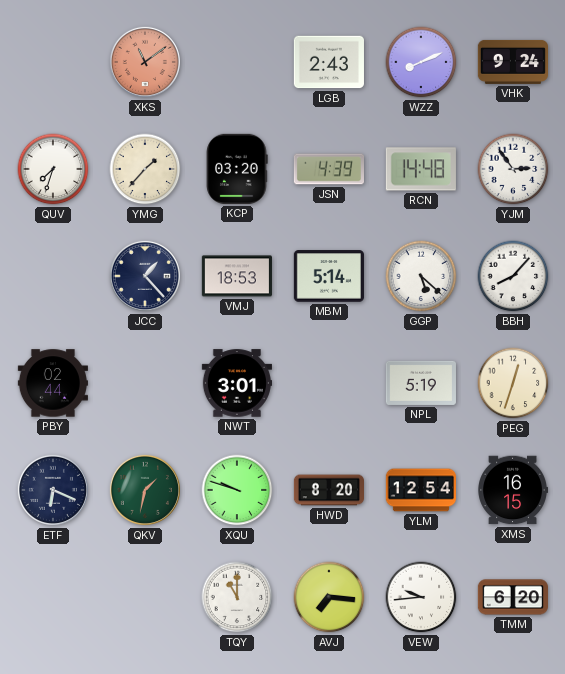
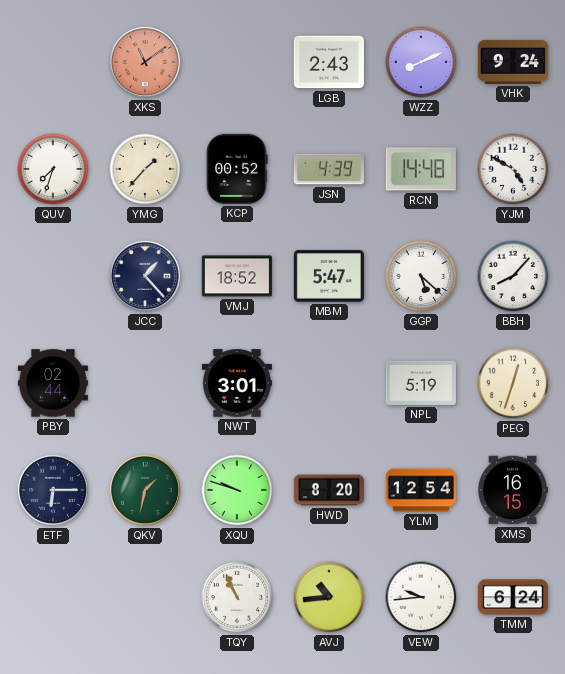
KCP: 03:20 -> 00:52
YJM: 2:54 -> 4:50
VMJ: 18:53 -> 18:52
MBM: 5:14 -> 5:47
ETF: 6:19 -> 6:15
TQY: 11:00 -> 10:56
AVJ: 7:16 -> 10:44
TMM: 6:20 -> 6:24
